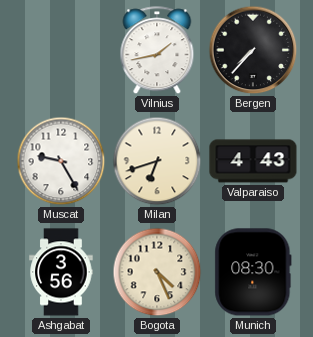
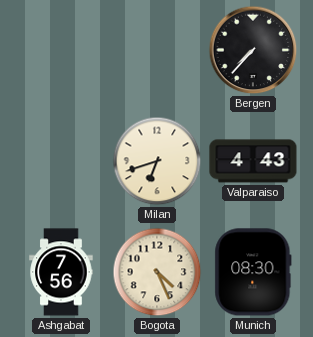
Vilnius: 1:43 -> none
Muscat: 9:25 -> none
Ashgabat: 3:56 -> 7:56
